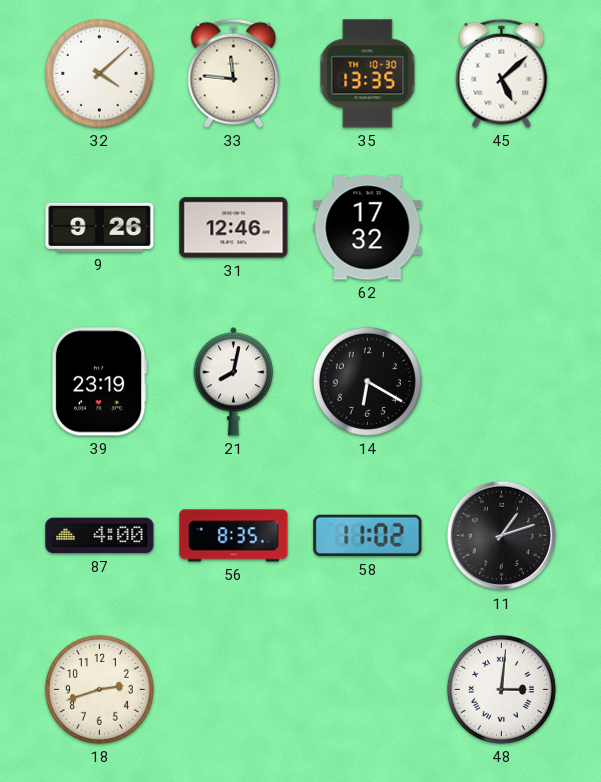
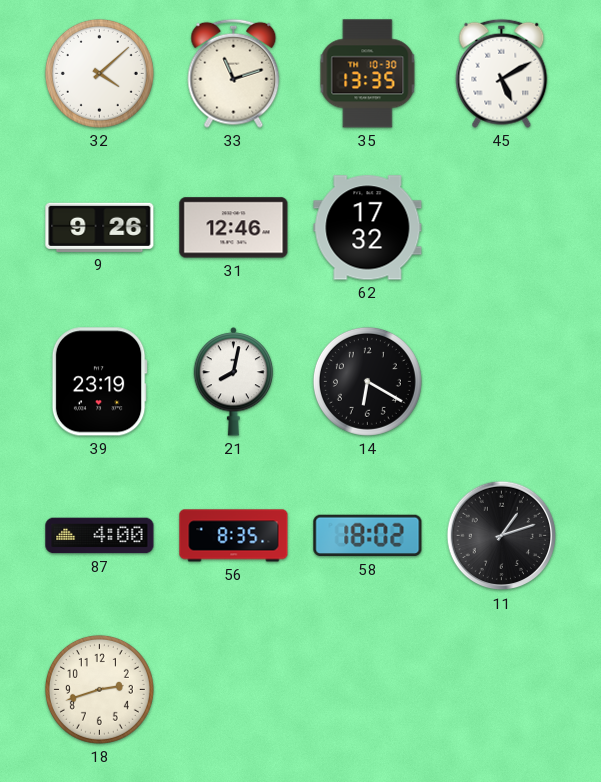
33: 11:46 -> 11:12
45: 5:08 -> 5:10
58: 11:02 -> 18:02
48: 3:01 -> none
